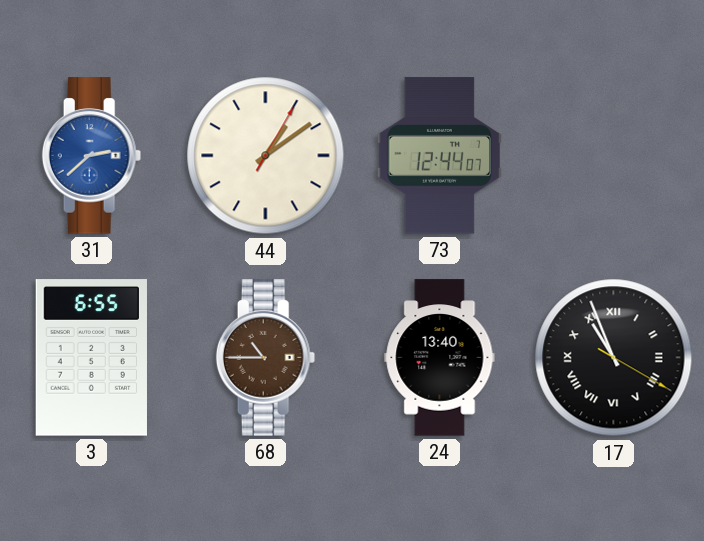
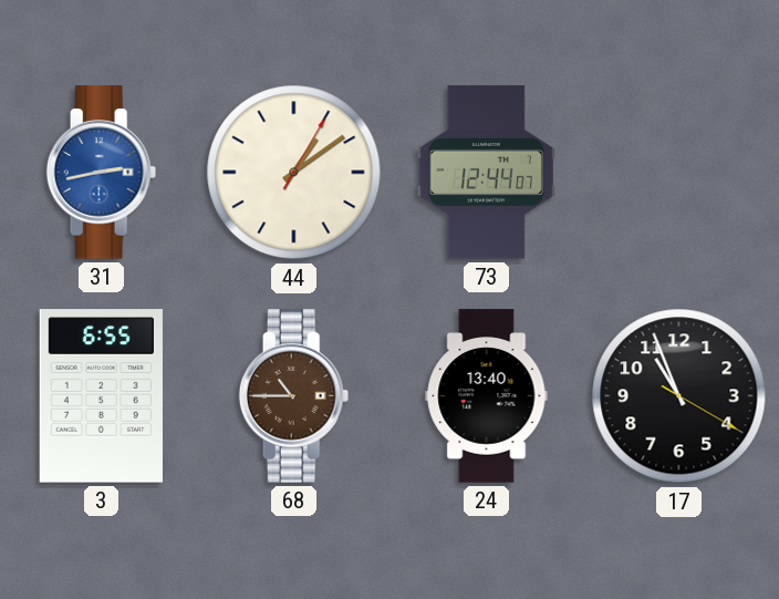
31: 2:38 -> 2:43
17 numerals: Roman -> Arabic
